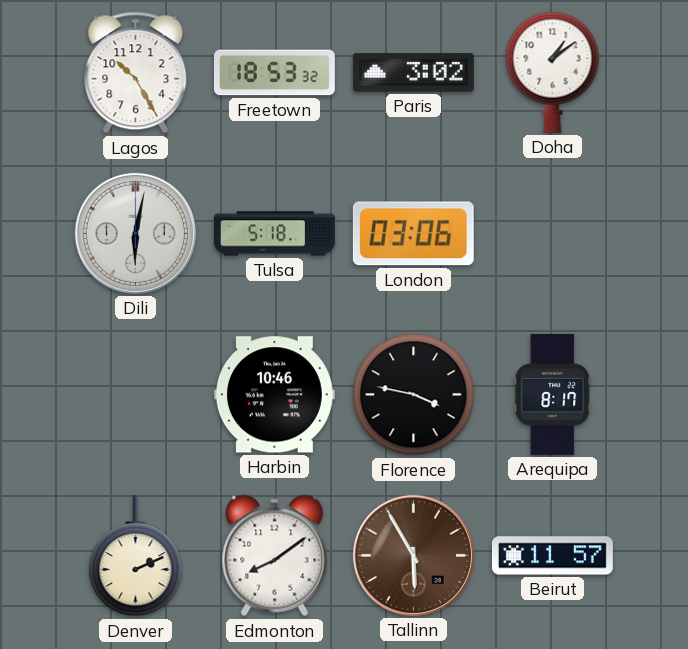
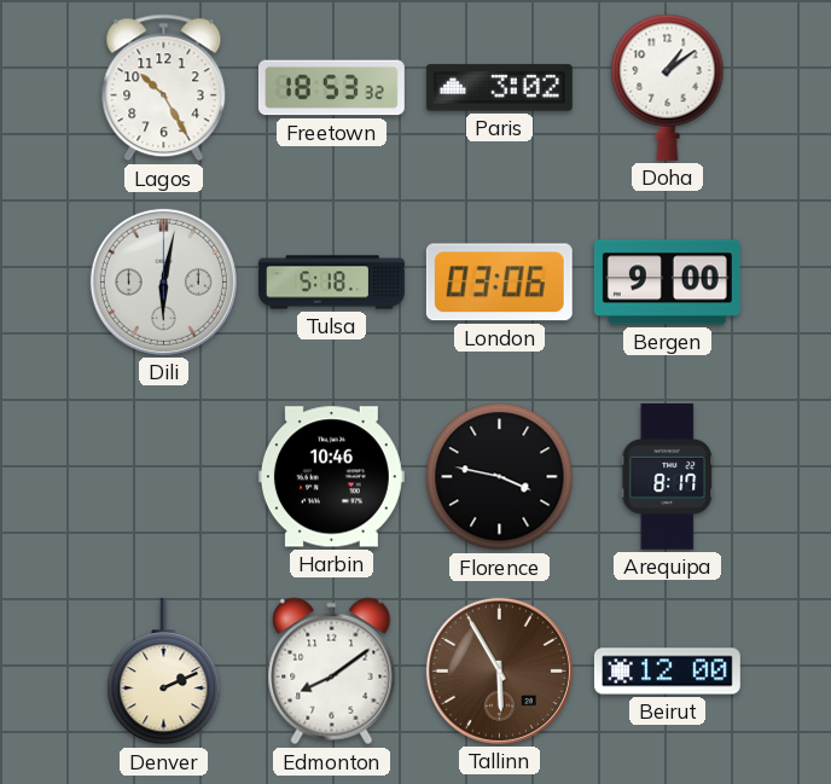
Bergen: none -> 9:00
Beirut: 11:57 -> 12:00
